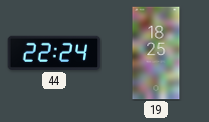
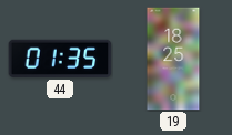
44: 22:24 -> 01:35
